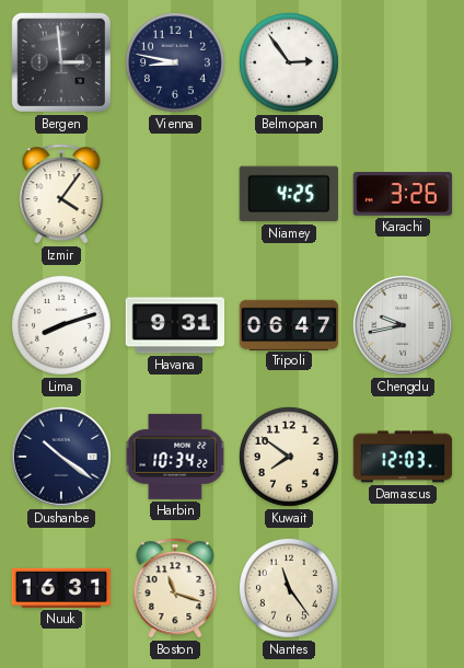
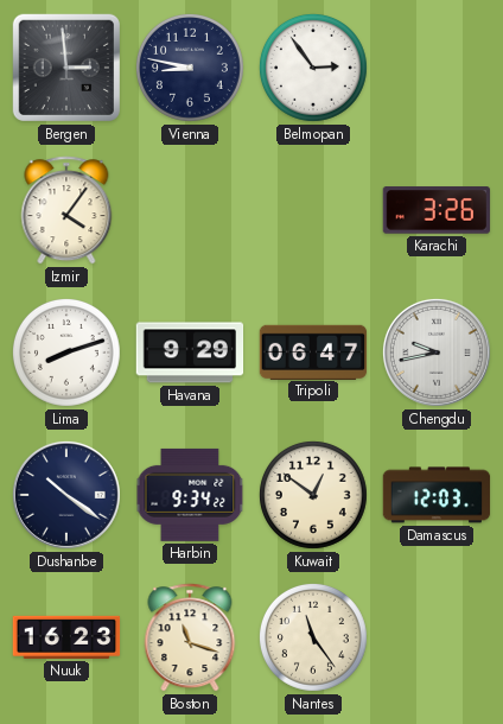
Niamey: 4:25 -> none
Havana: 9:31 -> 9:29
Harbin: 10:34 -> 9:34
Kuwait: 7:51 -> 12:51
Nuuk: 16:31 -> 16:23
